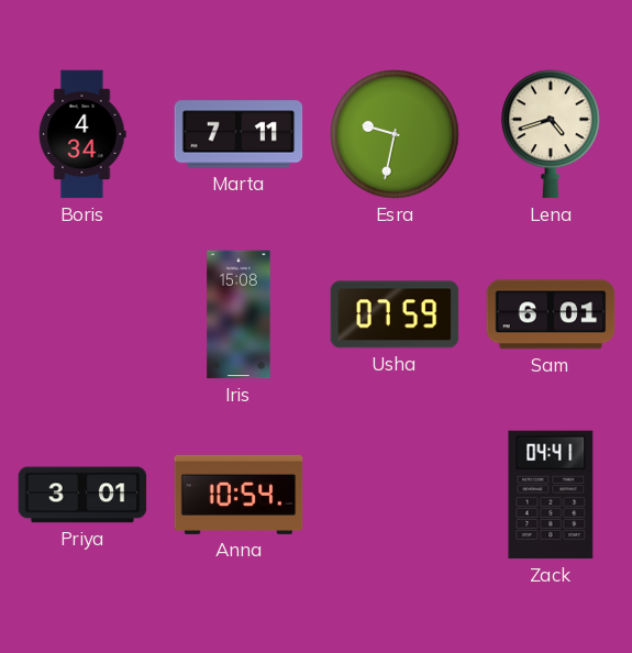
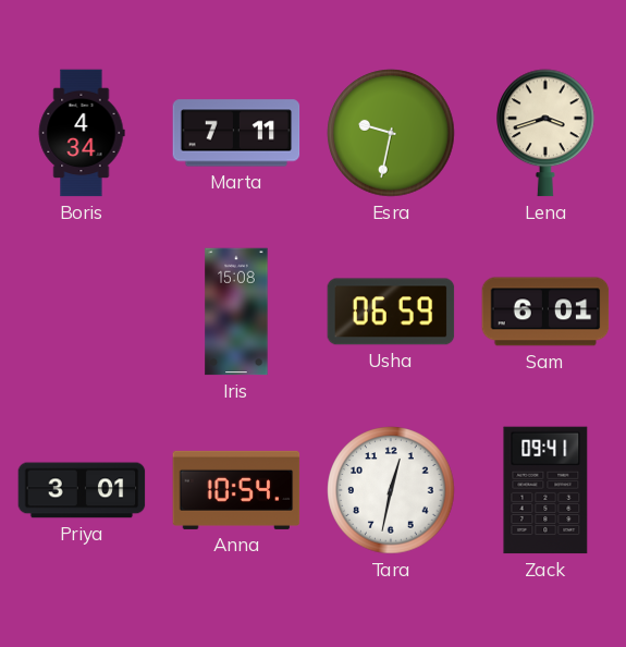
Lena: 4:42 -> 3:42
Usha: 07:59 -> 06:59
Tara: none -> 12:32
Zack: 04:41 -> 09:41
